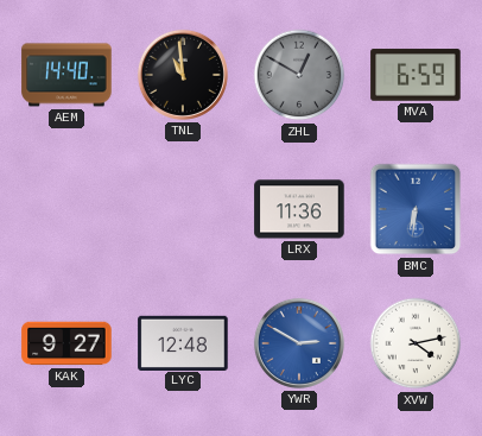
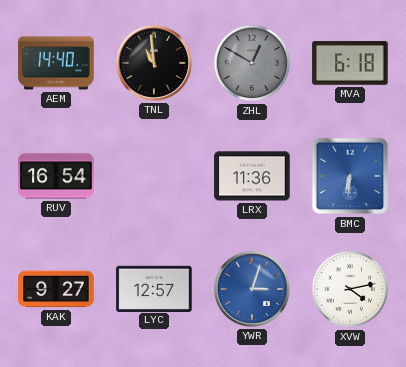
MVA: 6:59 -> 6:18
RUV: none -> 16:54
LYC: 12:48 -> 12:57
YWR: 2:50 -> 3:03
